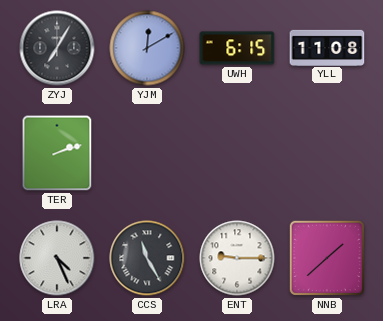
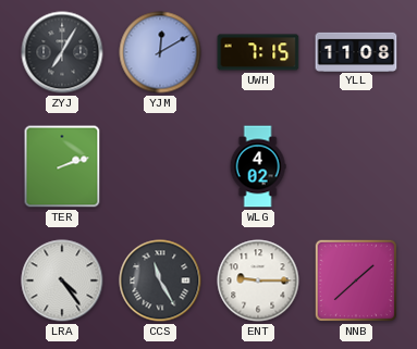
UWH: 6:15 -> 7:15
WLG: none -> 4:02
LRA: 4:26 -> 4:24
